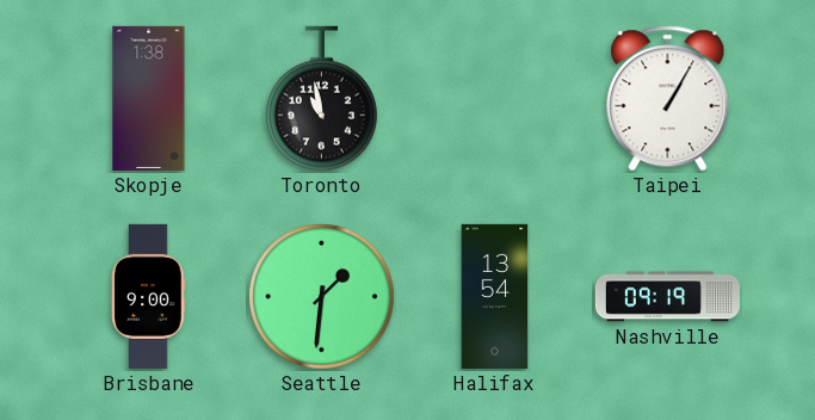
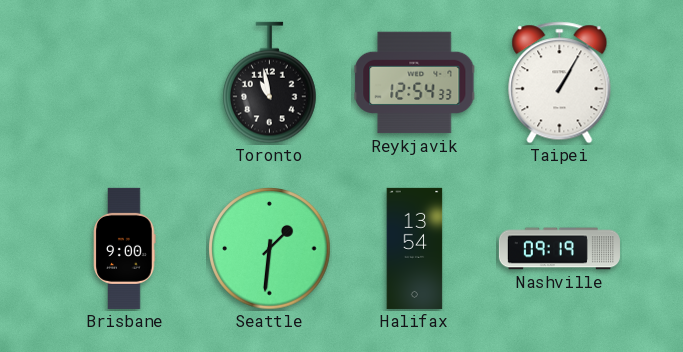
Skopje: 1:38 -> none
Reykjavik: none -> 12:54
